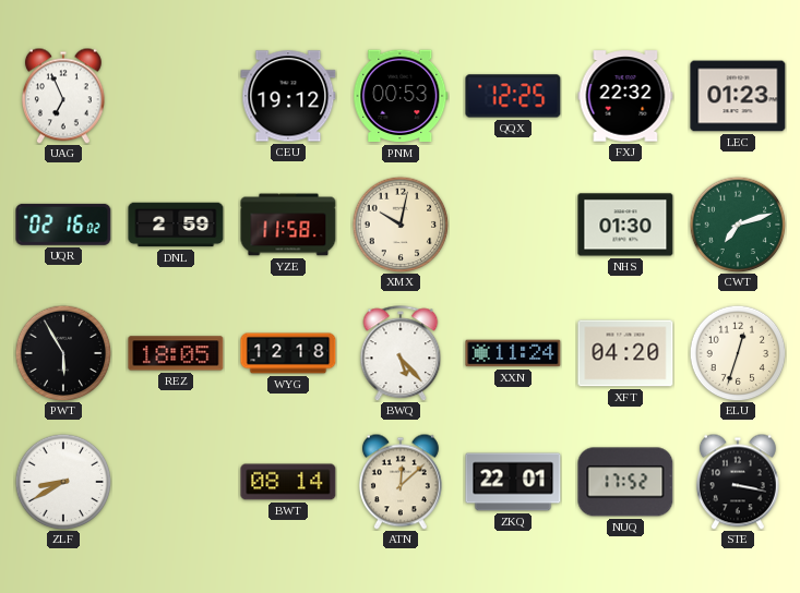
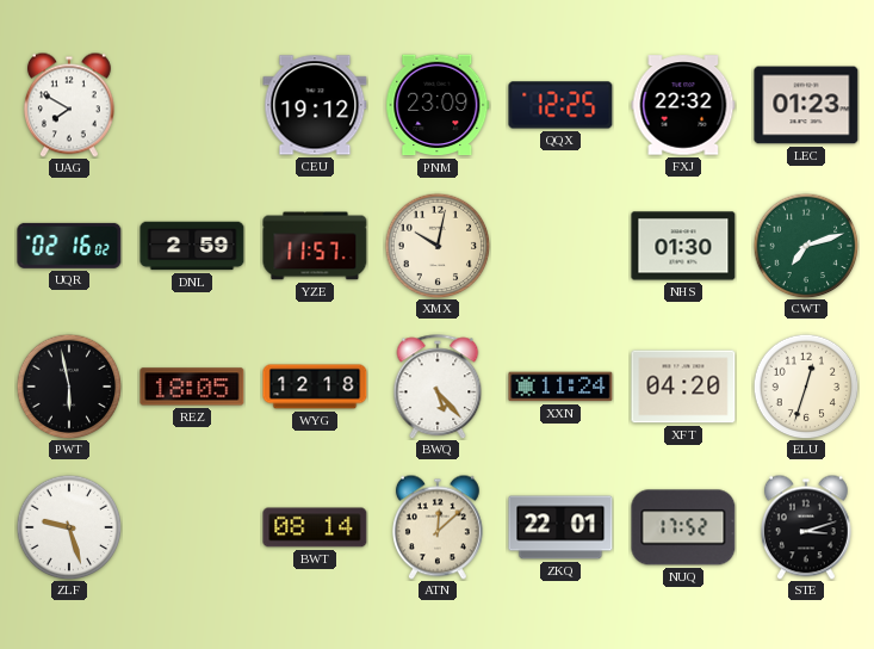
UAG: 6:56 -> 7:50
PNM: 00:53 -> 23:09
YZE: 11:58 -> 11:57
PWT: 5:55 -> 5:58
ZLF: 8:40 -> 9:27
STE: 3:17 -> 3:12
